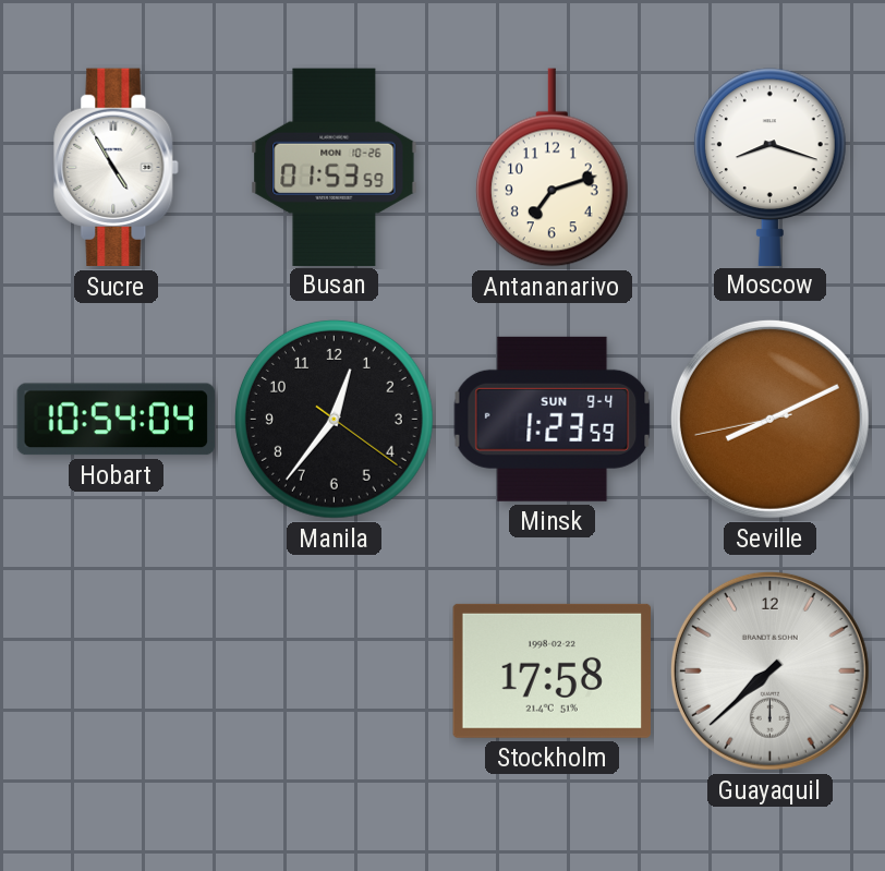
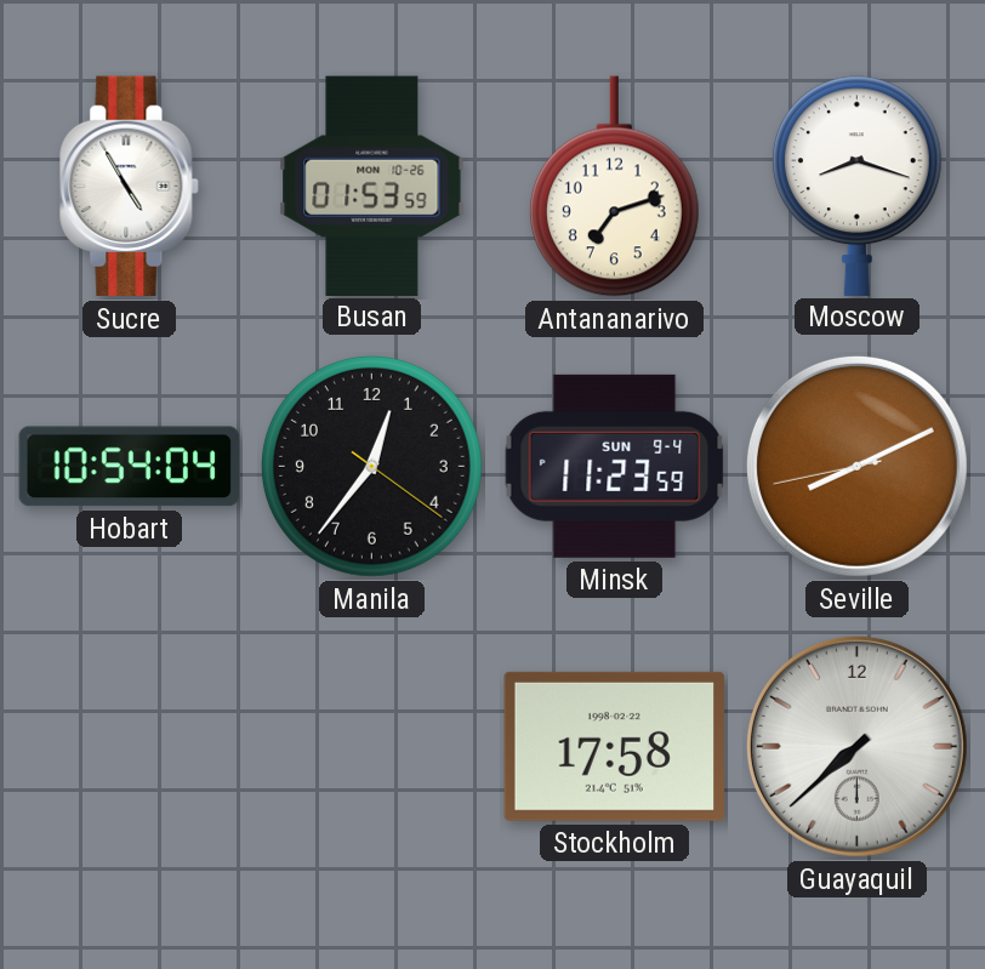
Minsk: 1:23 -> 11:23
